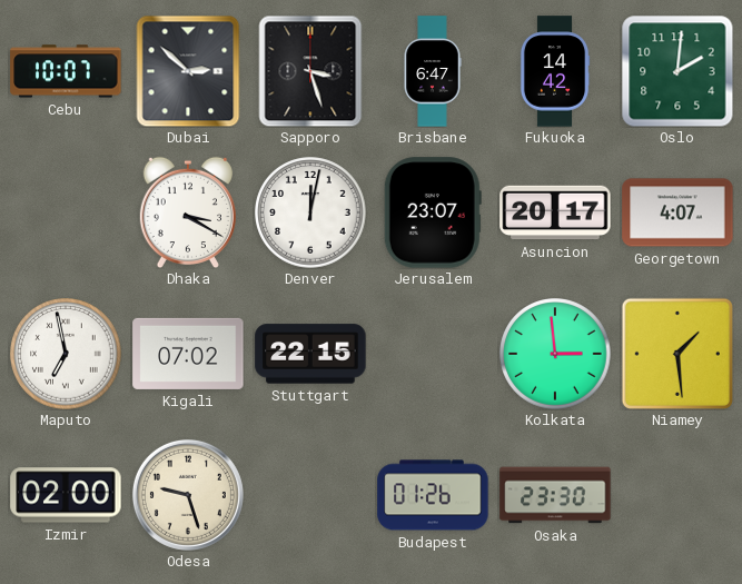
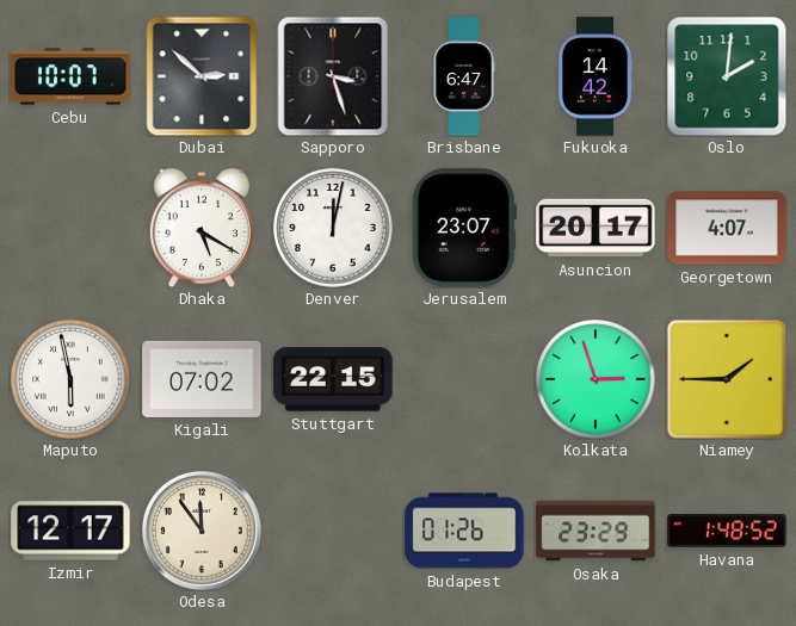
Dhaka: 3:20 -> 5:20
Maputo: 6:58 -> 5:58
Kolkata: 2:59 -> 2:57
Niamey: 1:29 -> 1:45
Izmir: 02:00 -> 12:17
Odesa: 9:27 -> 11:54
Osaka: 23:30 -> 23:29
Havana: none -> 1:48
